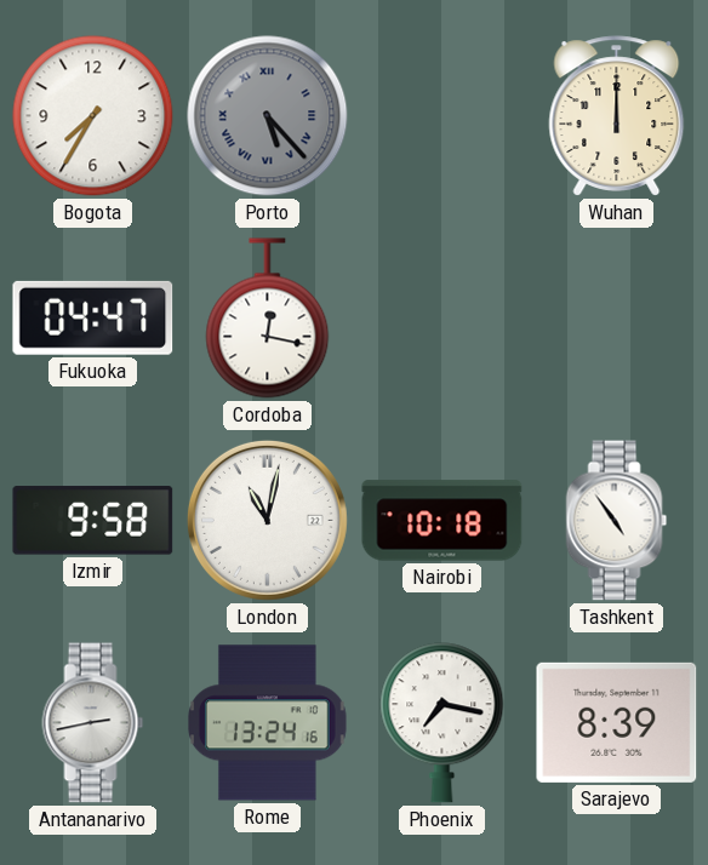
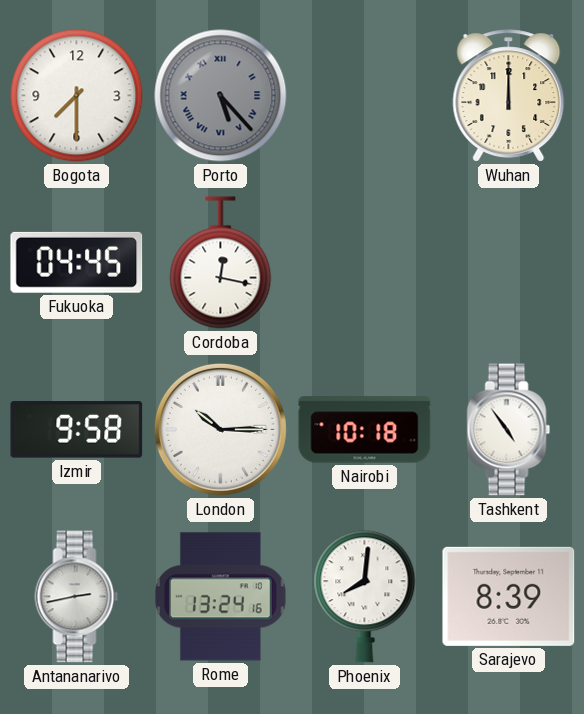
Bogota: 7:35 -> 7:30
Fukuoka: 04:47 -> 04:45
London: 11:02 -> 10:15
Phoenix: 7:17 -> 8:01
